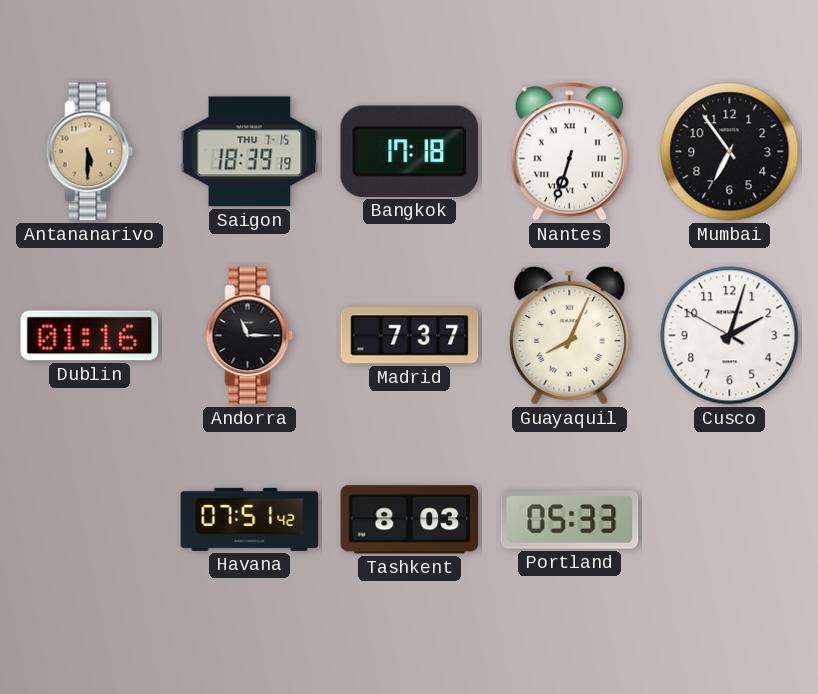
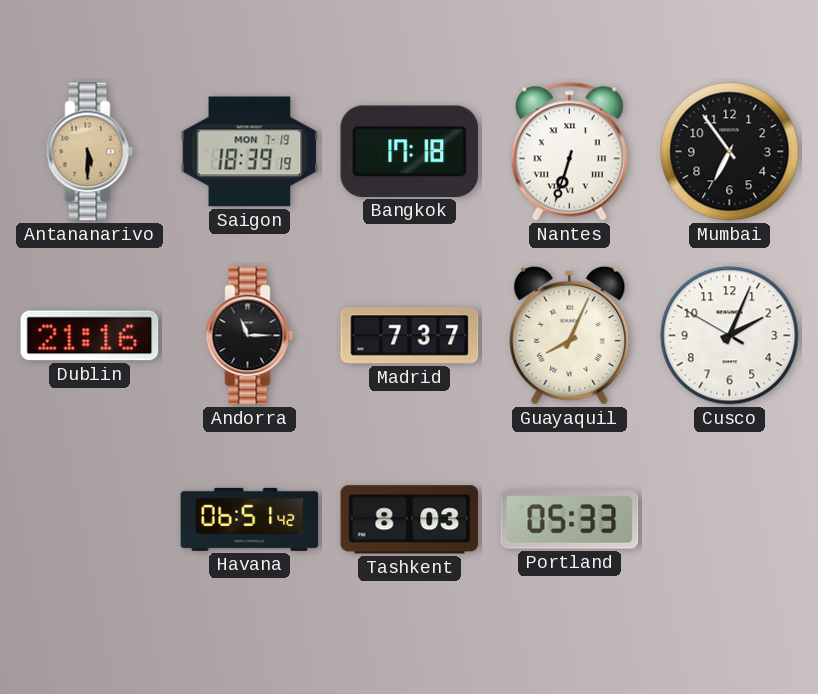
Saigon date: THU 7-15 -> MON 7-19
Dublin: 01:16 -> 21:16
Cusco: 2:02 -> 2:03
Havana: 07:51 -> 06:51
